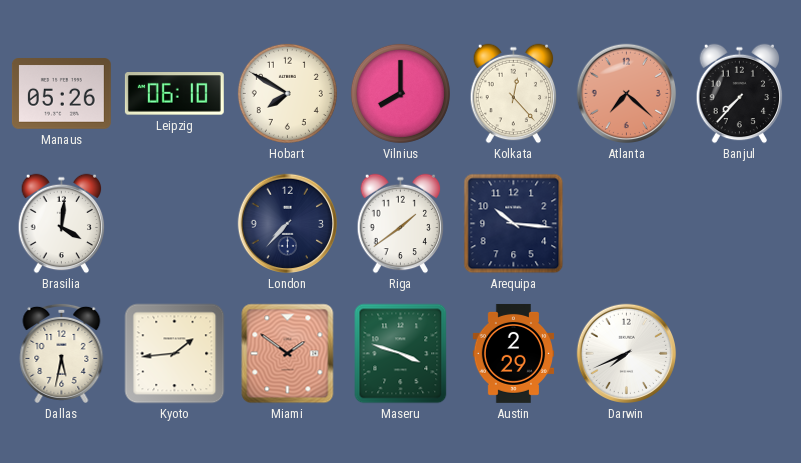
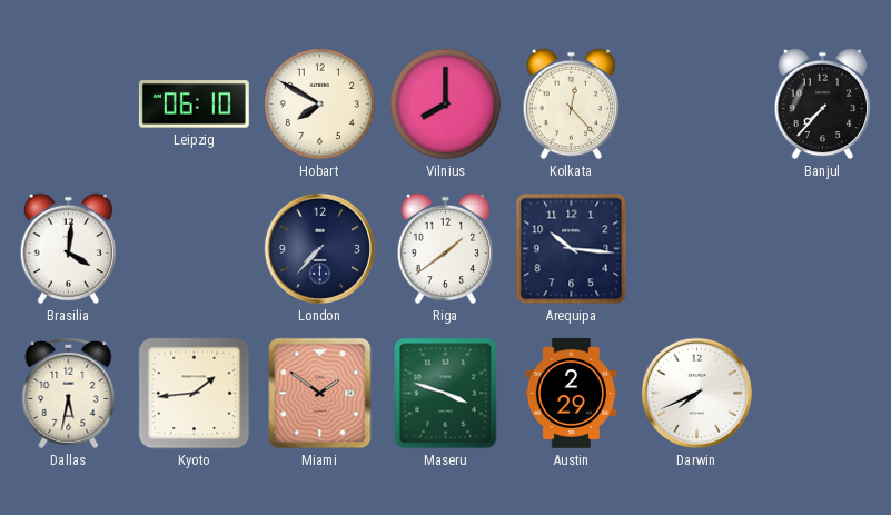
Manaus: 05:26 -> none
Atlanta: 7:22 -> none
